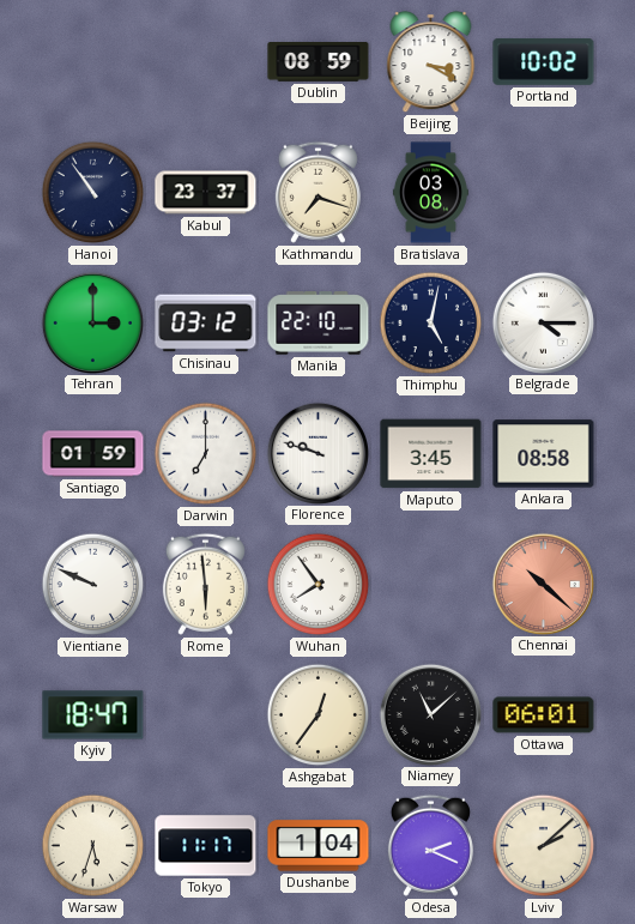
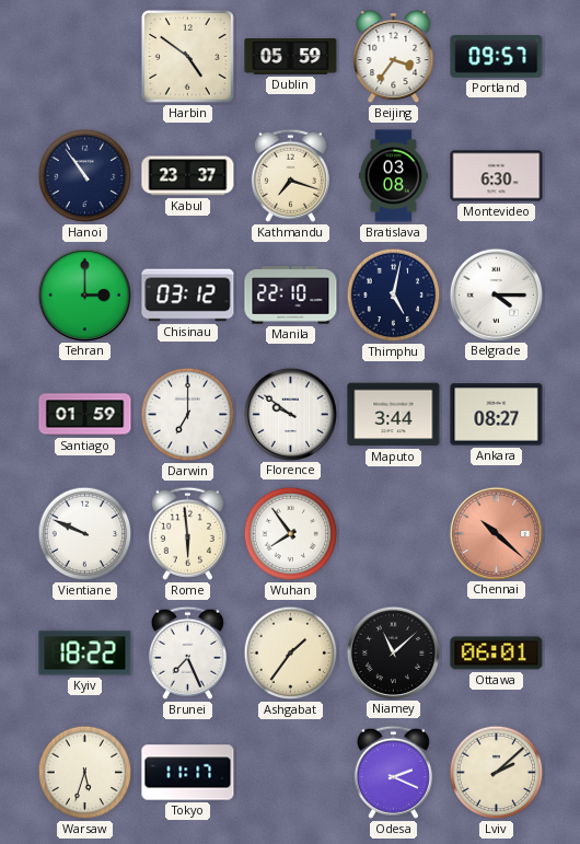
Harbin: none -> 4:51
Dublin: 08:59 -> 05:59
Beijing: 3:20 -> 3:36
Portland: 10:02 -> 09:57
Montevideo: none -> 6:30
Florence: 9:48 -> 9:51
Maputo: 3:45 -> 3:44
Ankara: 08:58 -> 08:27
Kyiv: 18:47 -> 18:22
Brunei: none -> 7:26
Ashgabat: 12:36 -> 1:36
Dushanbe: 1:04 -> none
